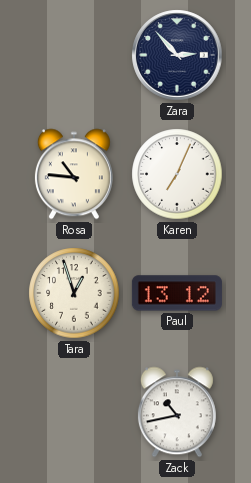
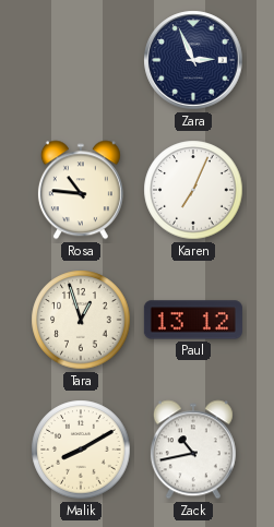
Zara: 2:53 -> 2:56
Malik: none -> 8:10
